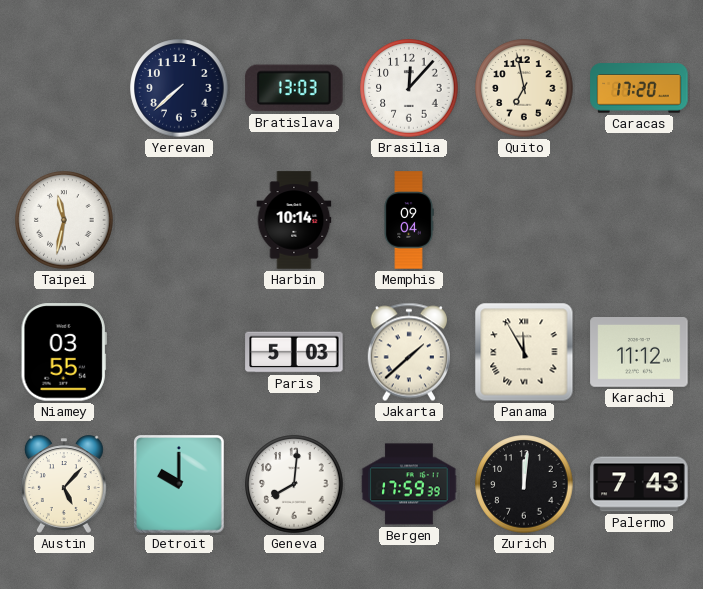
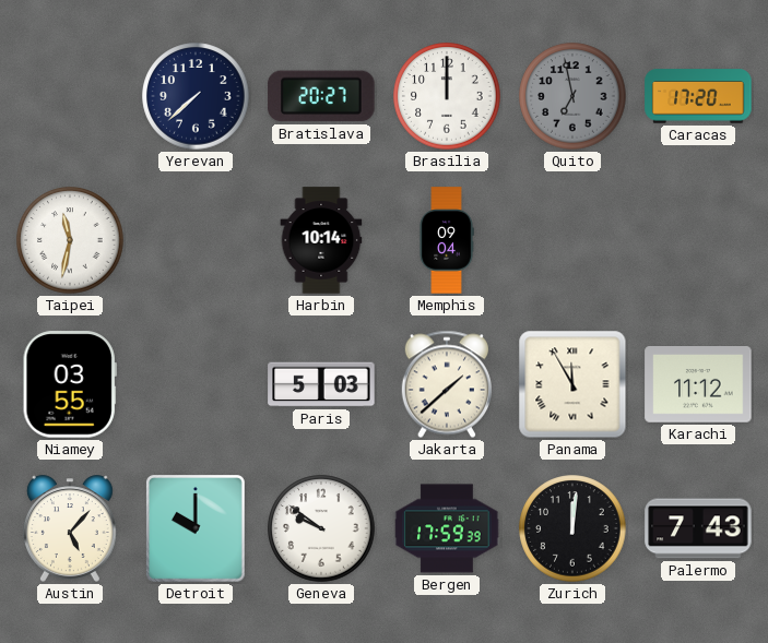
Bratislava: 13:03 -> 20:27
Brasilia: 12:07 -> 12:00
Quito dial: cream -> grey
Geneva: 8:01 -> 9:51
